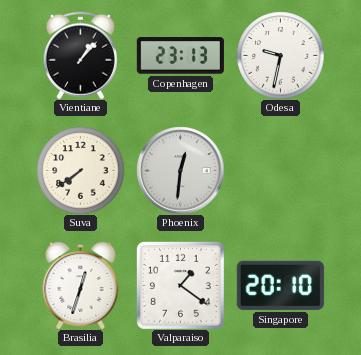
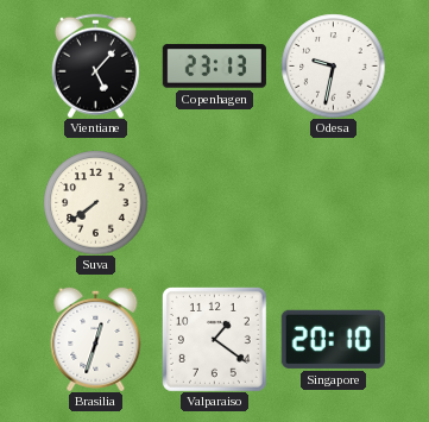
Vientiane: 1:07 -> 5:07
Phoenix: 12:31 -> none
